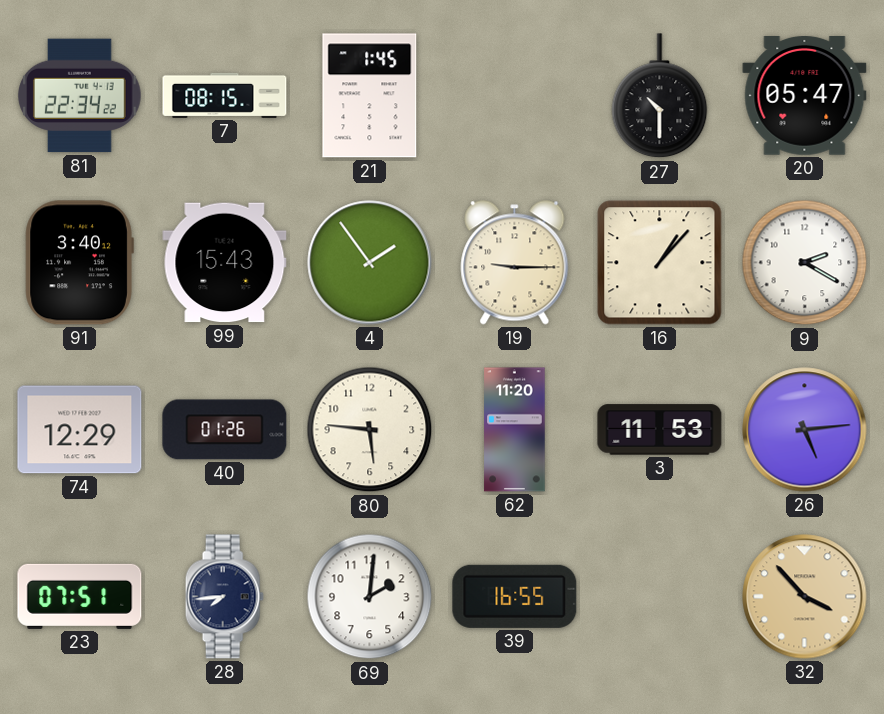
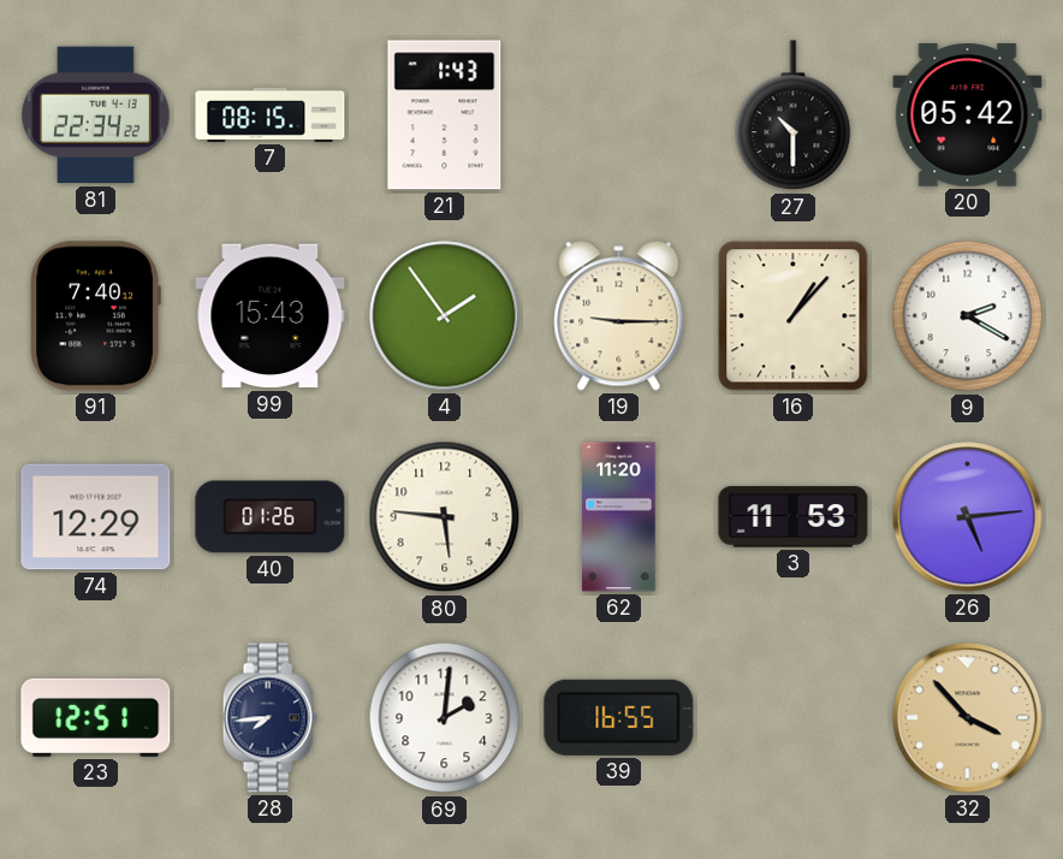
21: 1:45 -> 1:43
20: 05:47 -> 05:42
91: 3:40 -> 7:40
23: 07:51 -> 12:51
